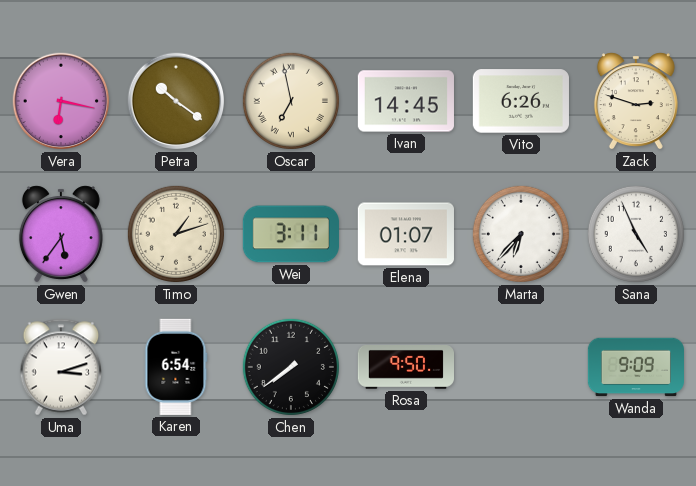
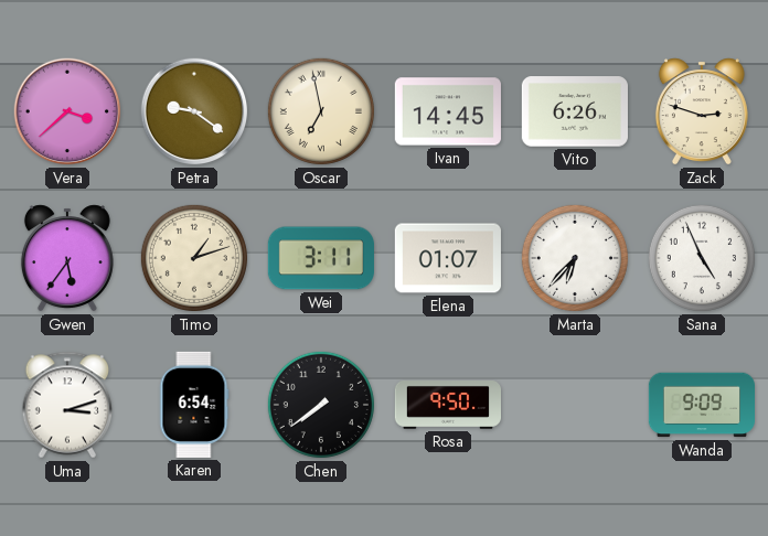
Vera: 6:17 -> 3:38
Petra: 10:21 -> 9:21
